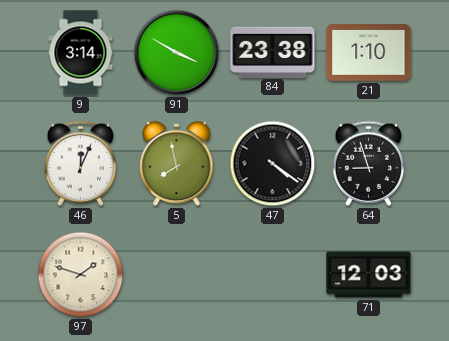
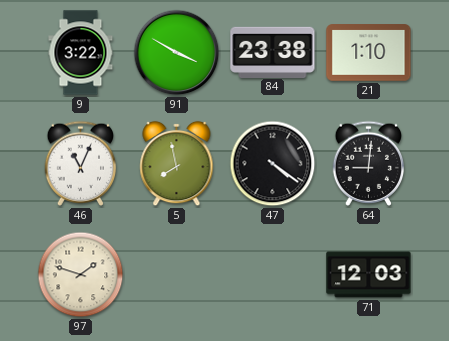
9: 3:14 -> 3:22
46: 12:04 -> 11:04
64: 8:57 -> 9:01
